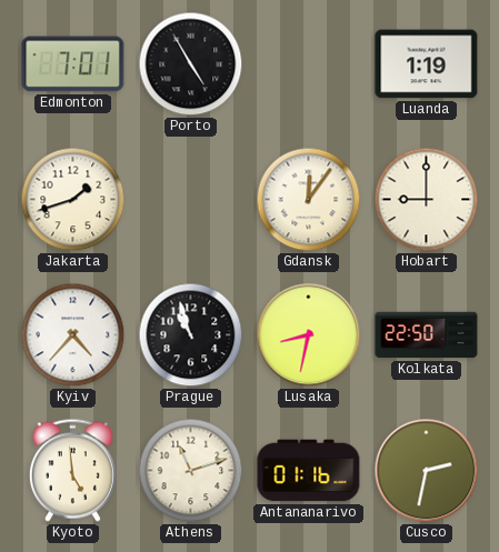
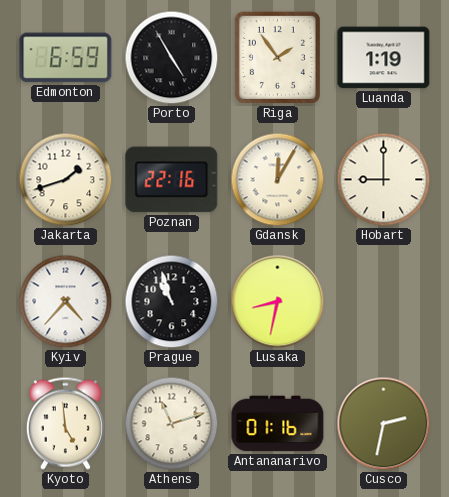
Edmonton: 7:01 -> 6:59
Riga: none -> 1:54
Poznan: none -> 22:16
Gdansk: 12:06 -> 12:05
Kolkata: 22:50 -> none
